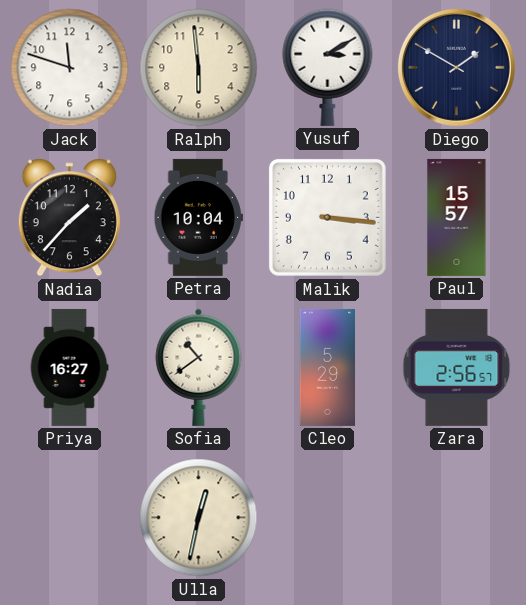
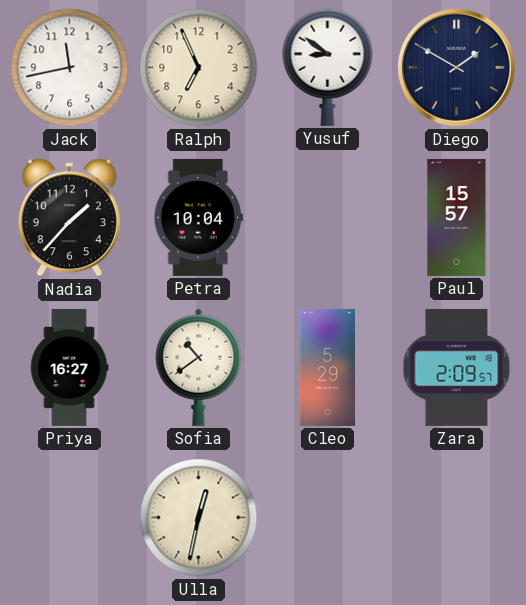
Jack: 11:48 -> 11:43
Ralph: 5:59 -> 6:56
Yusuf: 3:10 -> 8:51
Malik: 3:16 -> none
Zara: 2:56 -> 2:09
